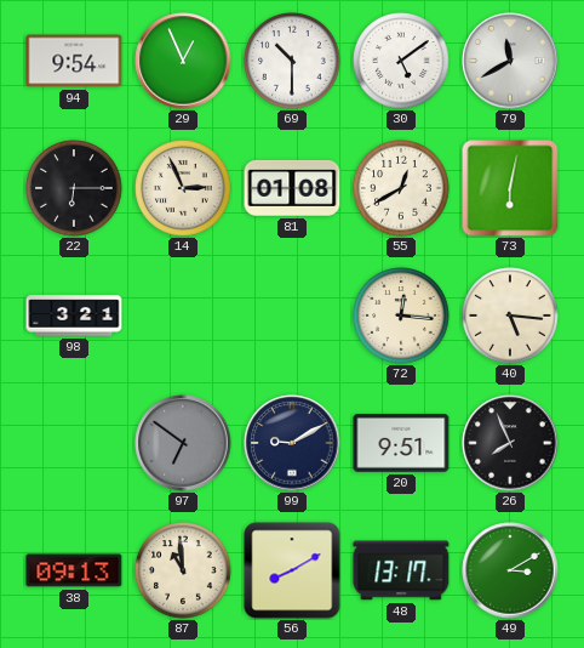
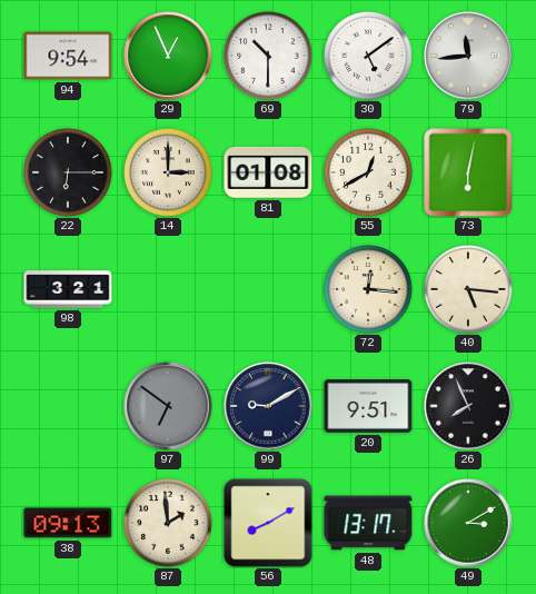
79: 11:40 -> 11:44
14: 2:56 -> 3:00
87: 10:59 -> 1:59
